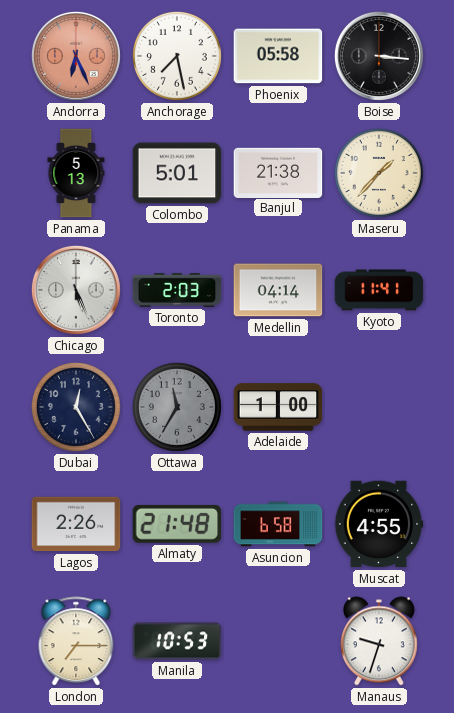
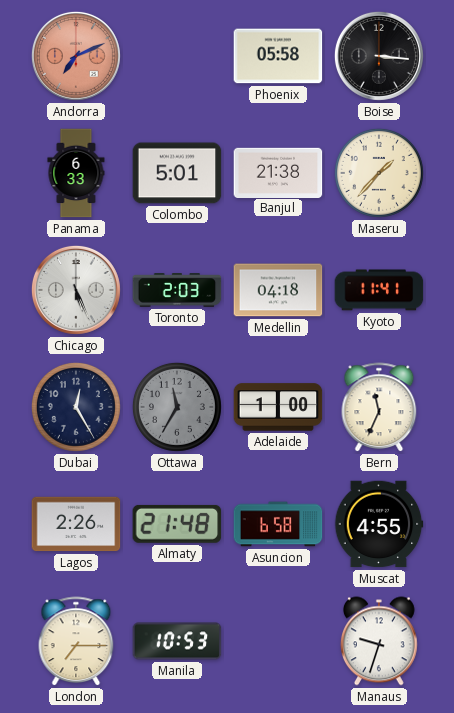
Andorra: 6:26 -> 7:11
Anchorage: 7:28 -> none
Panama: 5:13 -> 6:33
Medellin: 04:14 -> 04:18
Bern: none -> 11:34
